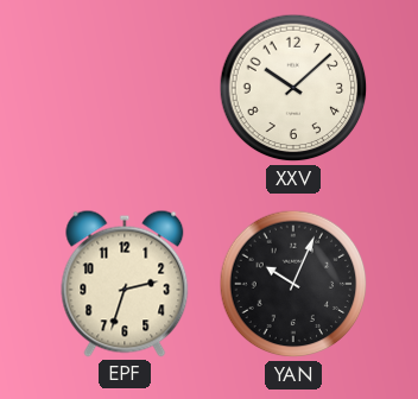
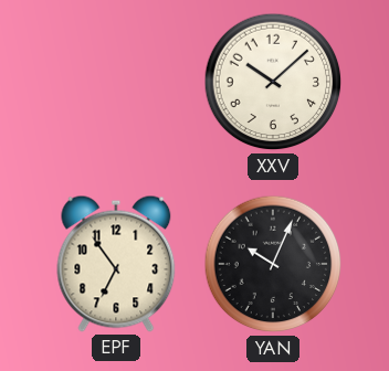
EPF: 2:33 -> 6:54
